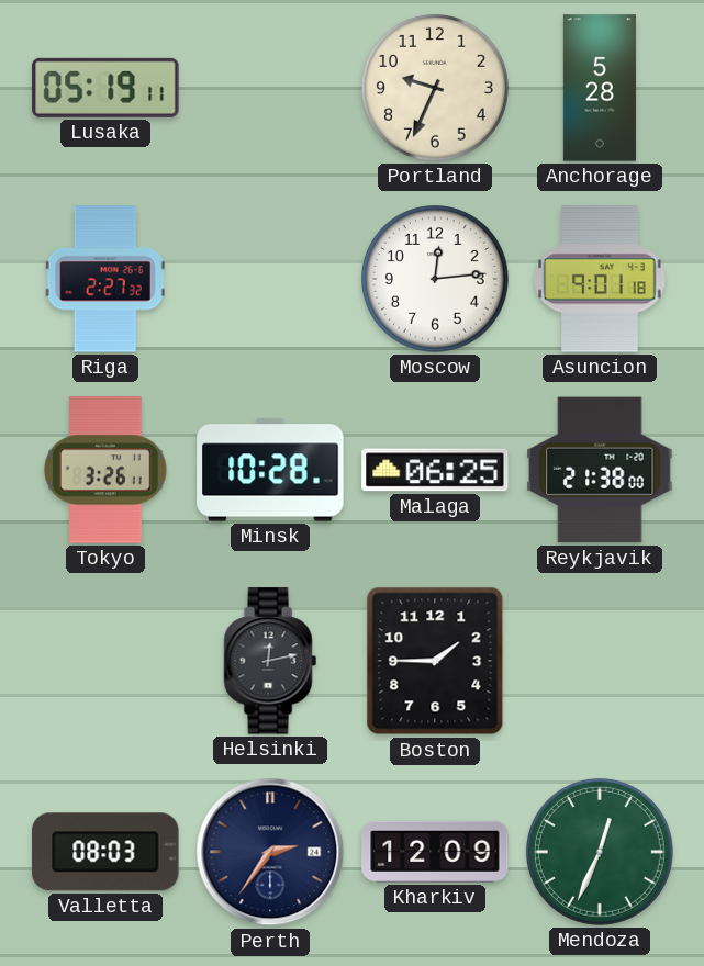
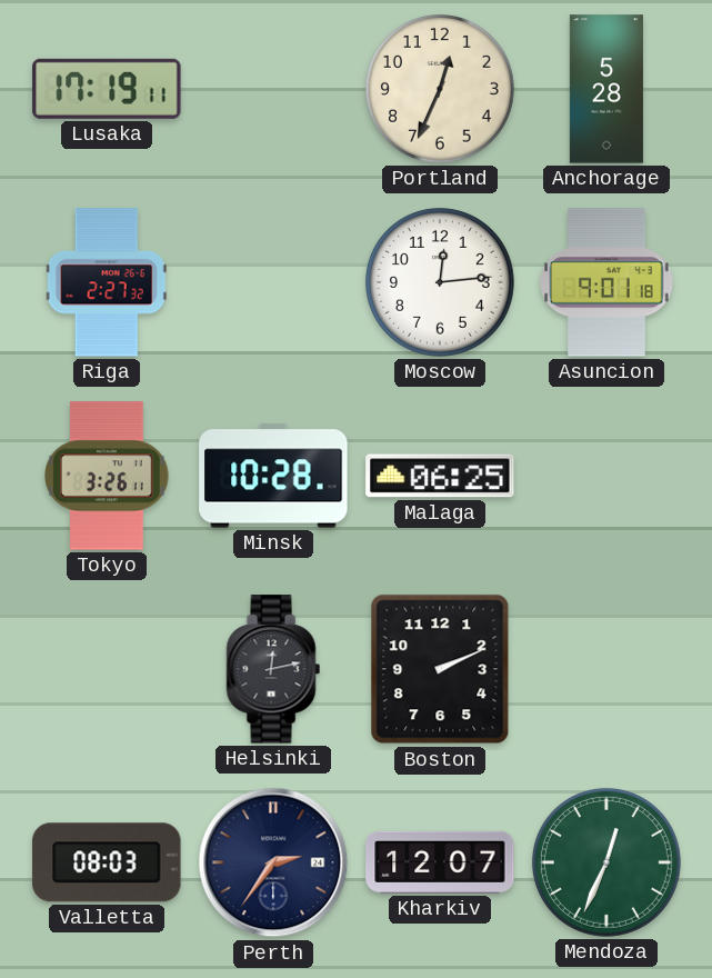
Lusaka: 05:19 -> 17:19
Portland: 9:34 -> 12:34
Reykjavik: 21:38 -> none
Boston: 1:45 -> 2:11
Kharkiv: 12:09 -> 12:07
